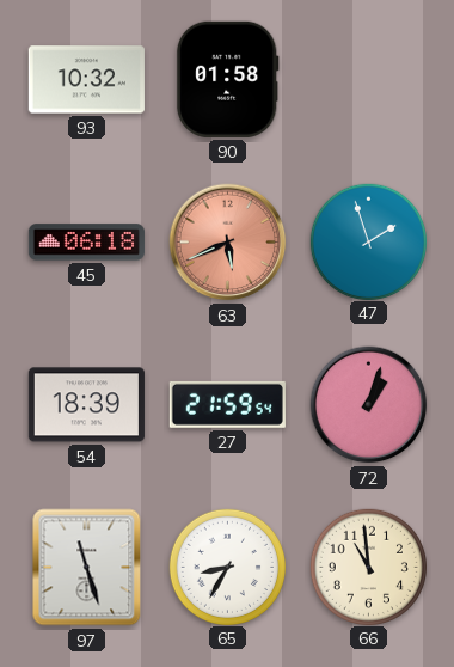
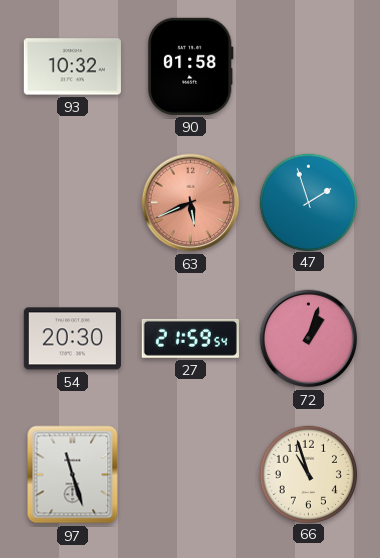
45: 06:18 -> none
54: 18:39 -> 20:30
65: 8:35 -> none
66: 10:59 -> 10:57
